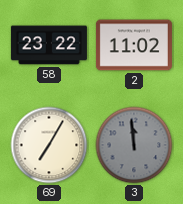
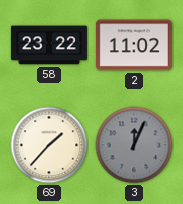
69: 7:05 -> 1:37
3: 11:59 -> 12:04
